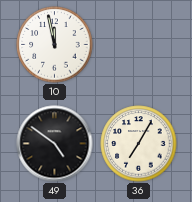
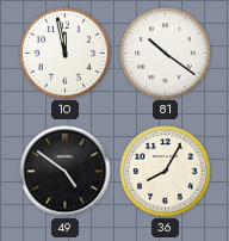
81: none -> 10:21
36: 7:05 -> 8:05
